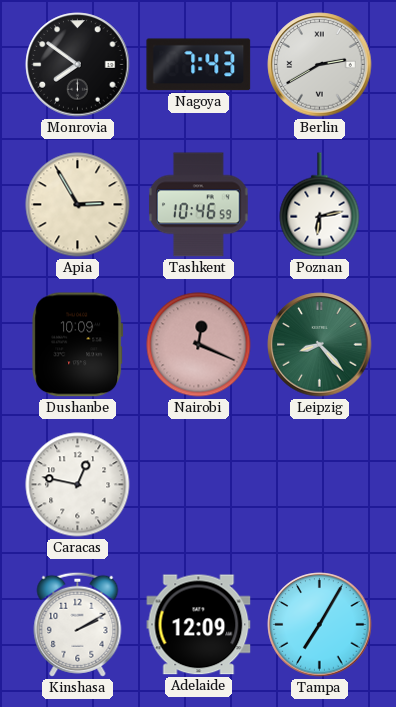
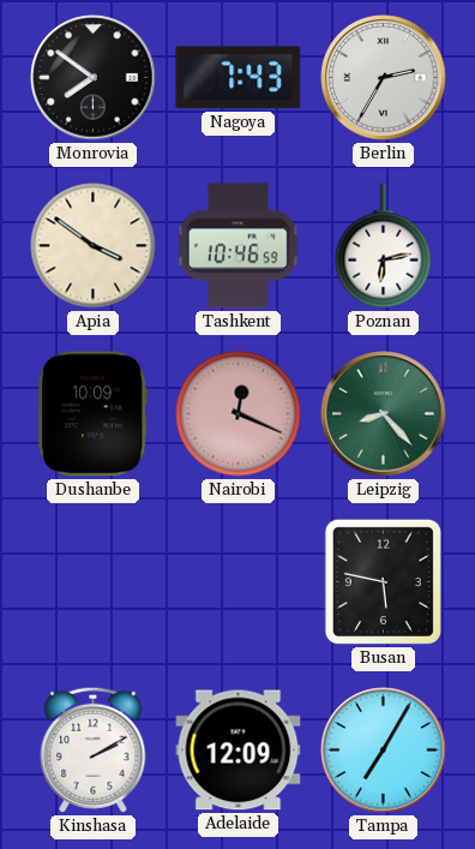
Berlin: 2:40 -> 2:35
Apia: 2:55 -> 3:51
Caracas: 12:47 -> none
Busan: none -> 5:47
